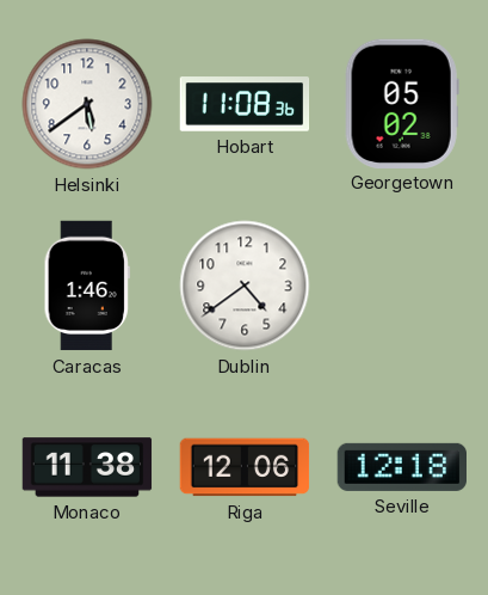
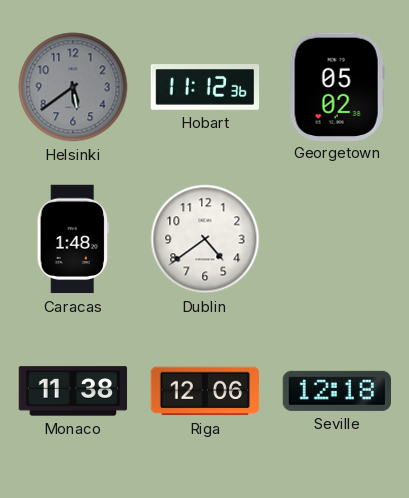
Helsinki dial: white -> grey
Hobart: 11:08 -> 11:12
Caracas: 1:46 -> 1:48
